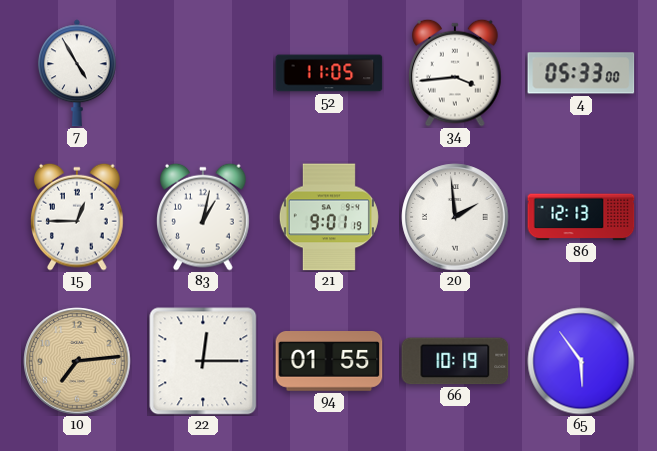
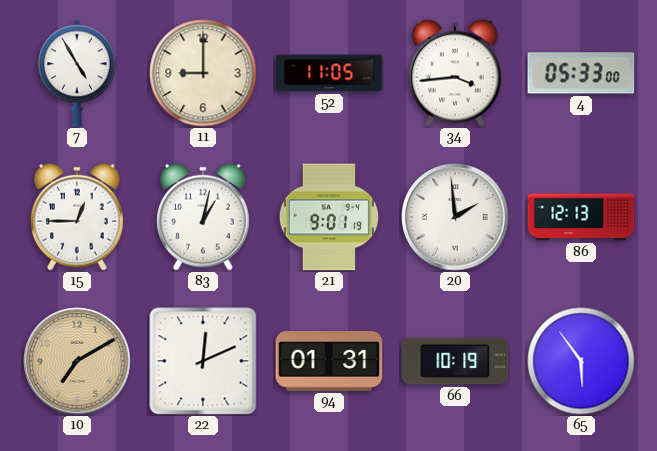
11: none -> 9:00
10: 7:14 -> 7:10
22: 12:15 -> 12:11
94: 01:55 -> 01:31
